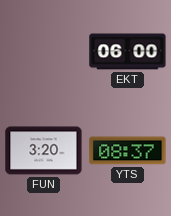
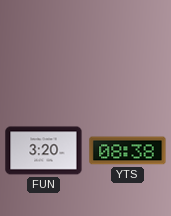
EKT: 06:00 -> none
YTS: 08:37 -> 08:38
